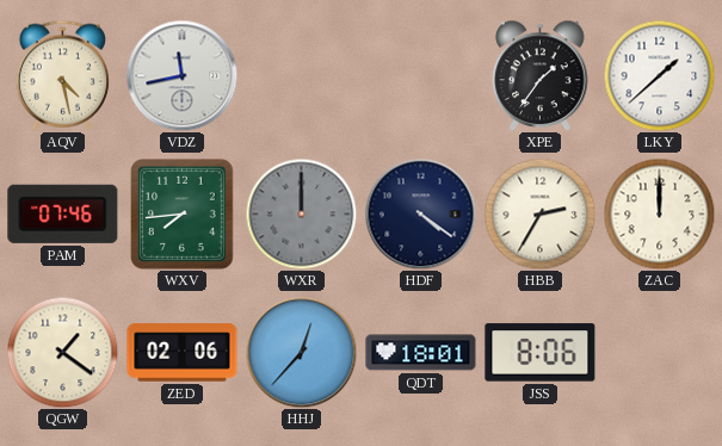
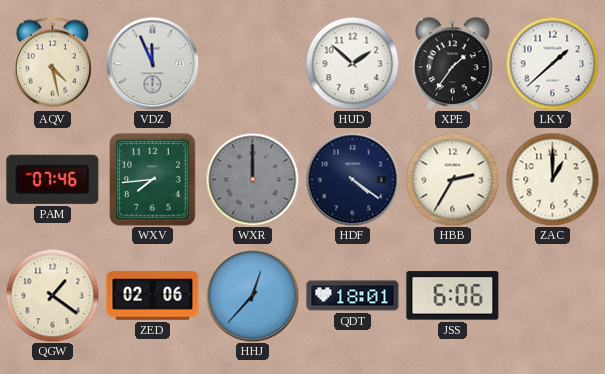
VDZ: 11:43 -> 11:56
HUD: none -> 1:52
ZAC: 12:00 -> 1:00
JSS: 8:06 -> 6:06
